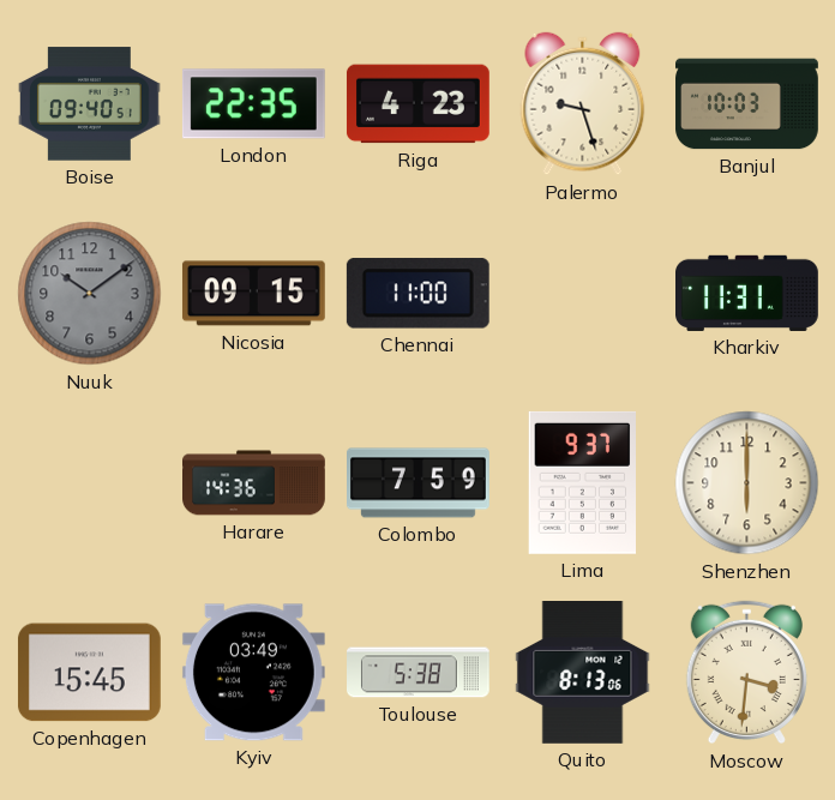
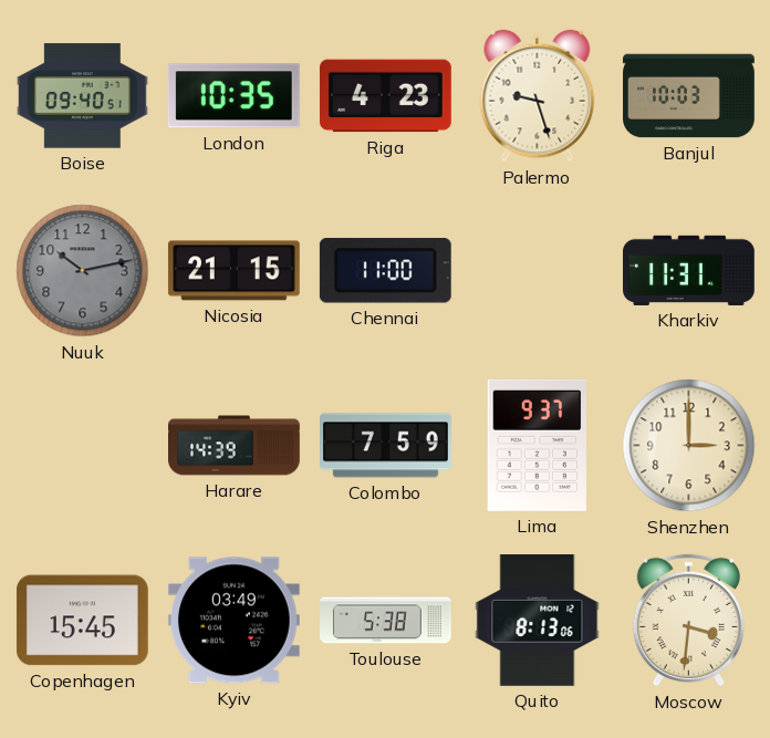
London: 22:35 -> 10:35
Nuuk: 10:09 -> 10:13
Nicosia: 09:15 -> 21:15
Harare: 14:36 -> 14:39
Shenzhen: 6:00 -> 3:00
